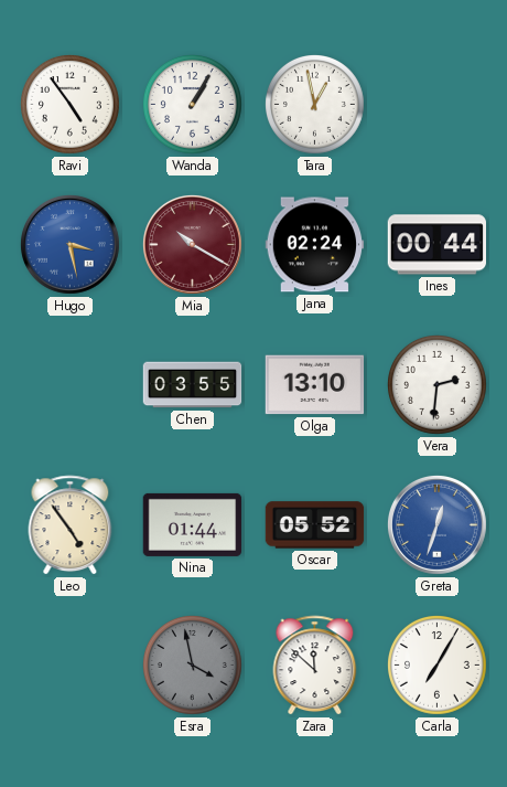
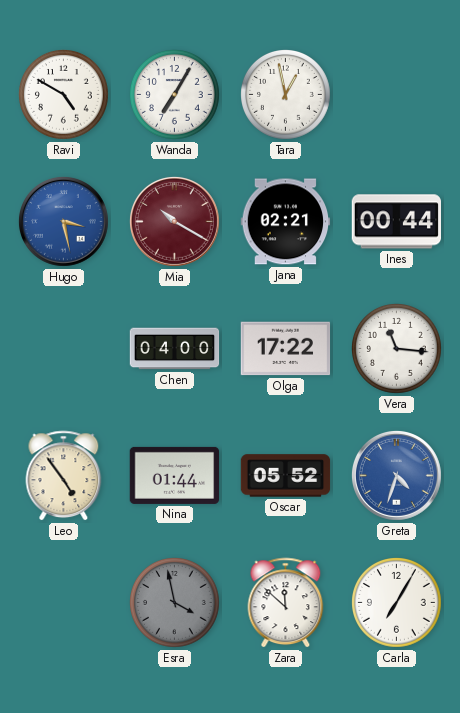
Ravi: 4:54 -> 4:50
Wanda: 1:05 -> 7:05
Jana: 02:24 -> 02:21
Chen: 03:55 -> 04:00
Olga: 13:10 -> 17:22
Vera: 2:31 -> 11:16
Greta: 12:33 -> 4:33
